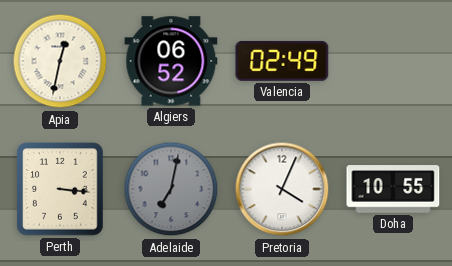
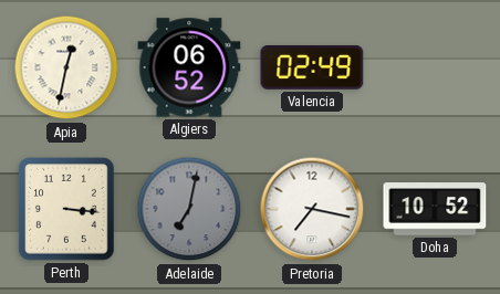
Pretoria: 4:04 -> 7:17
Doha: 10:55 -> 10:52
